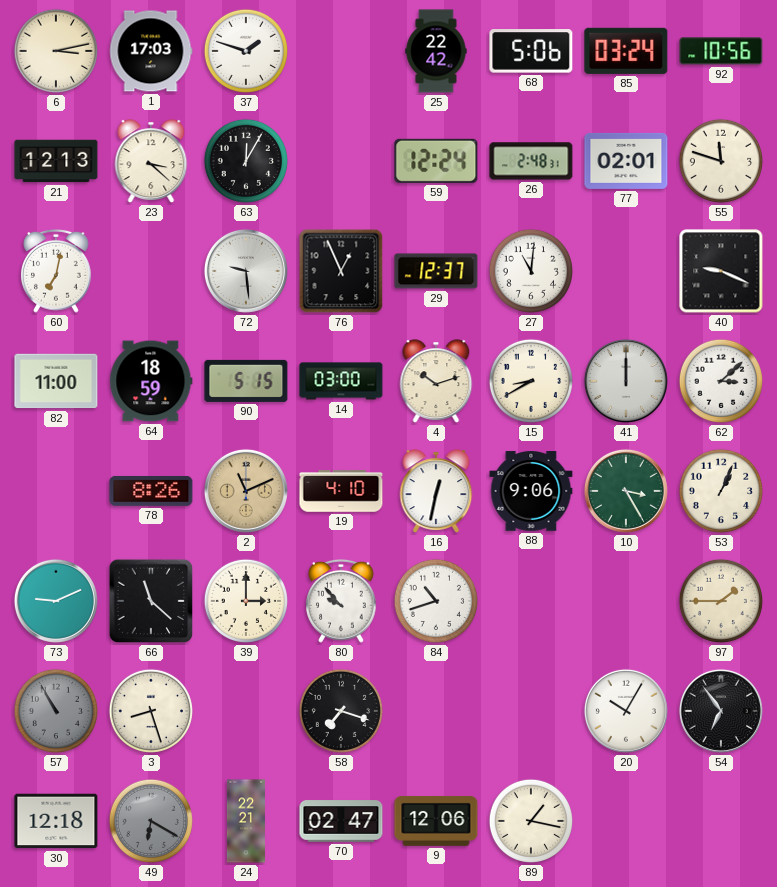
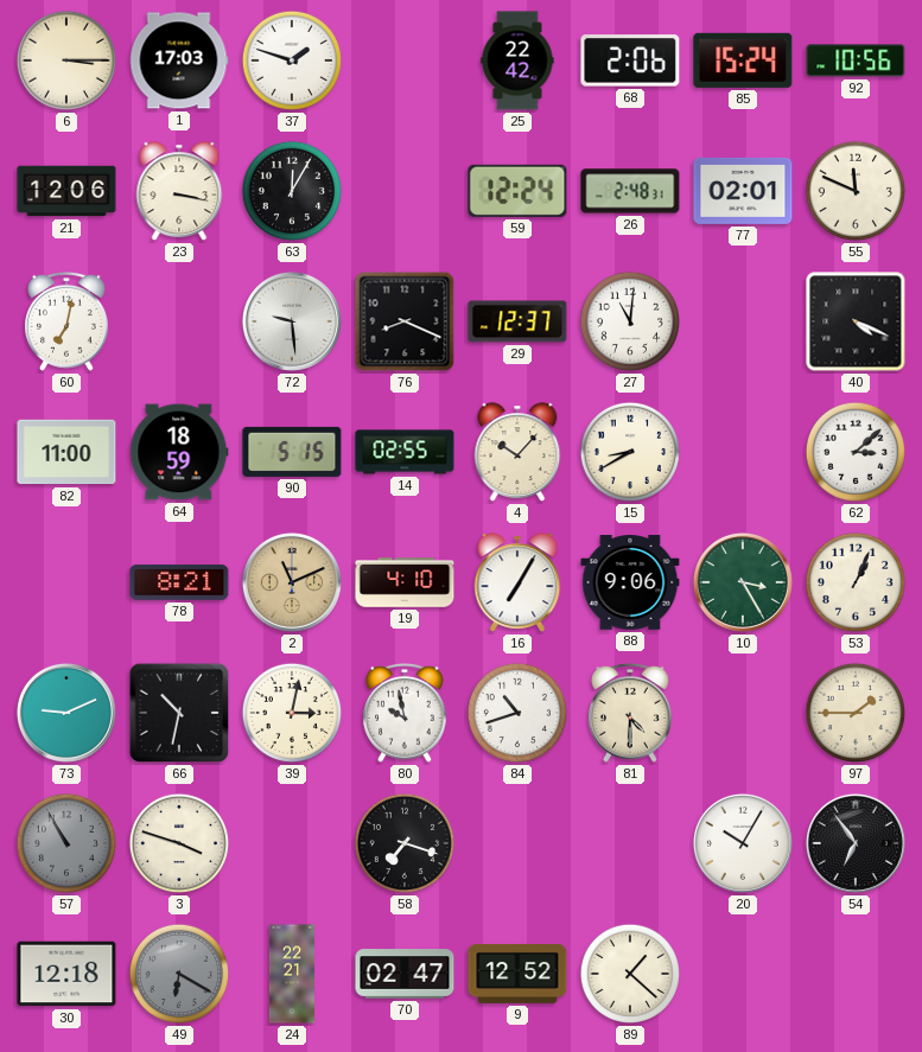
6: 3:13 -> 3:15
68: 5:06 -> 2:06
85: 03:24 -> 15:24
21: 12:13 -> 12:06
23: 3:22 -> 3:17
55: 11:48 -> 11:49
76: 12:56 -> 8:19
40: 9:19 -> 4:19
14: 03:00 -> 02:55
4: 10:12 -> 10:07
41: 12:00 -> none
78: 8:26 -> 8:21
16: 12:32 -> 7:05
66: 11:22 -> 10:32
39: 3:00 -> 3:02
80: 9:53 -> 9:58
81: none -> 4:30
3: 8:27 -> 3:48
9: 12:06 -> 12:52
89: 1:17 -> 1:22
